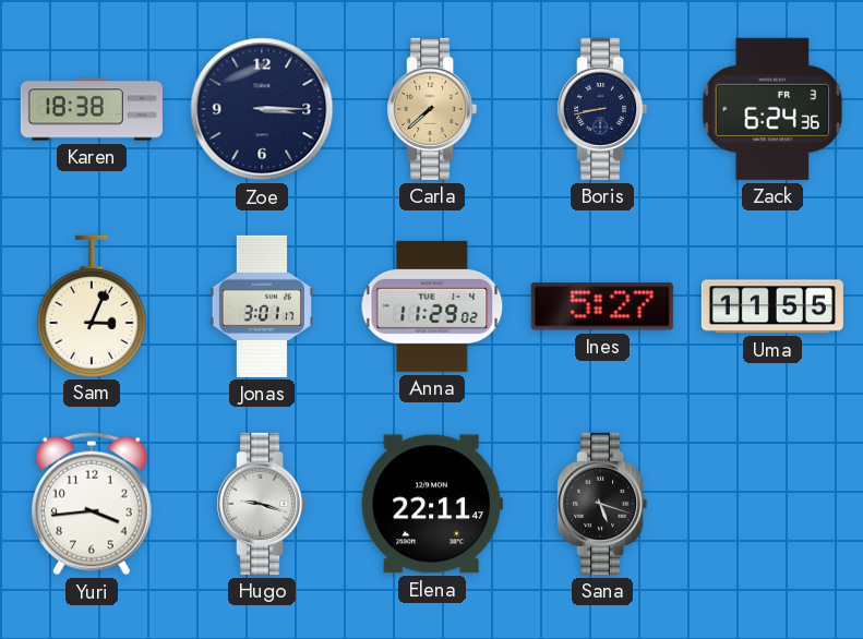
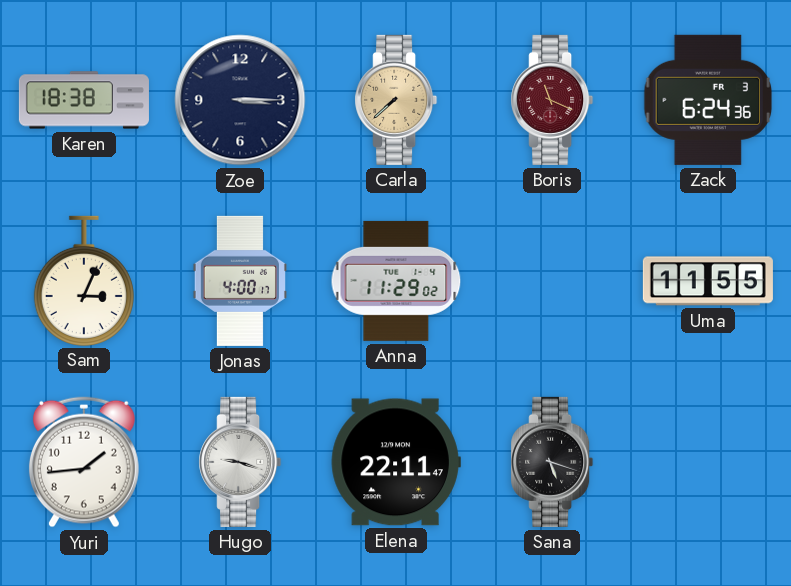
Boris: 8:43 -> 11:19
Boris dial: navy -> burgundy
Jonas: 3:01 -> 4:00
Ines: 5:27 -> none
Yuri: 3:44 -> 1:44
